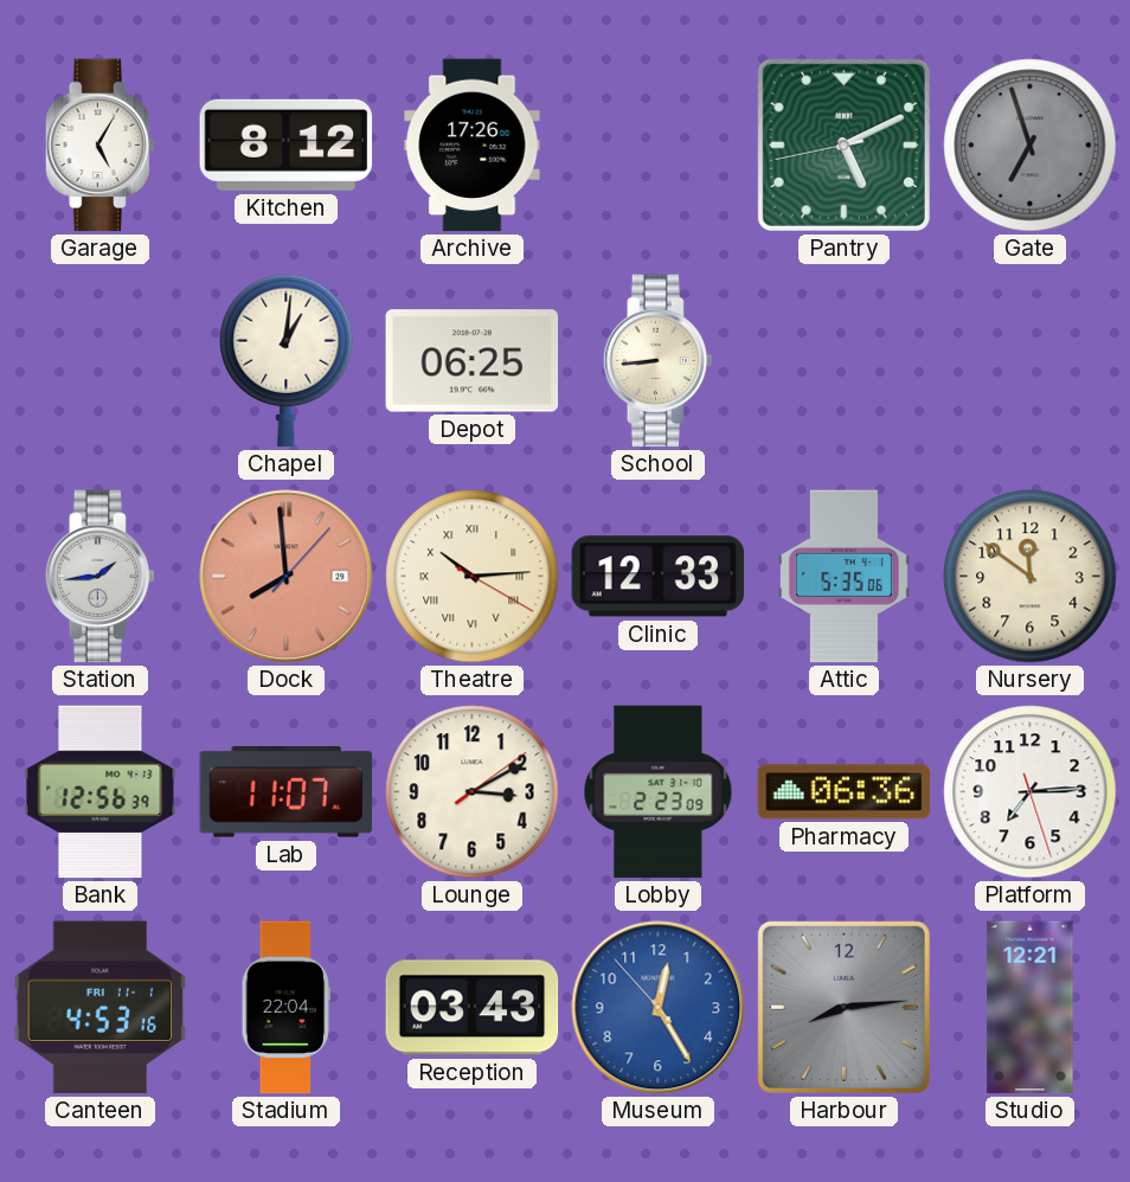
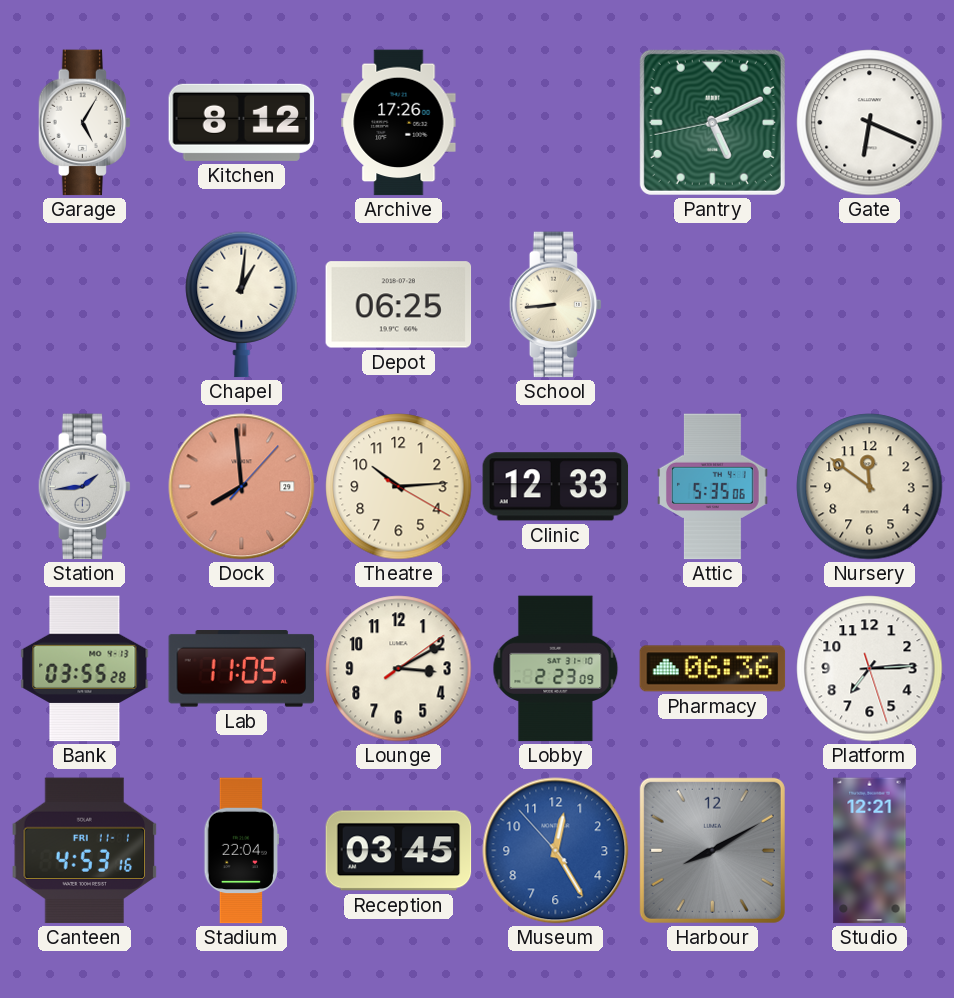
Gate: 6:57 -> 6:19
Gate dial: grey -> white
Theatre numerals: Roman -> Arabic
Bank: 12:56 -> 03:55
Lab: 11:07 -> 11:05
Reception: 03:43 -> 03:45
Harbour: 8:14 -> 8:10
